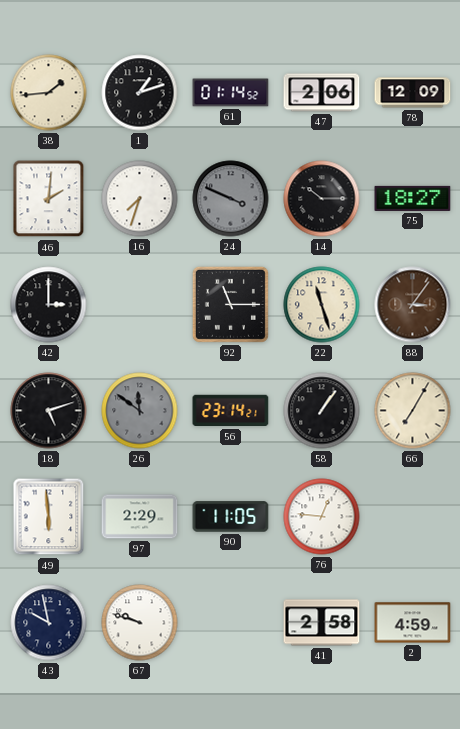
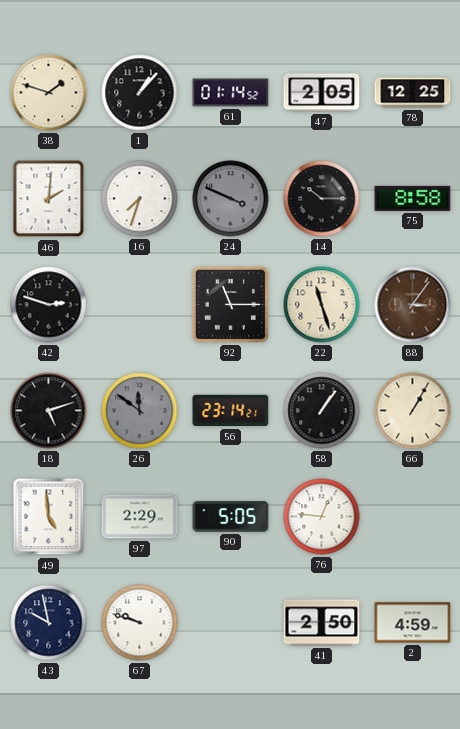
38: 1:44 -> 1:48
1: 1:12 -> 1:07
47: 2:06 -> 2:05
78: 12:09 -> 12:25
75: 18:27 -> 8:58
42: 3:00 -> 2:48
66: 7:05 -> 1:05
49: 5:59 -> 4:59
90: 11:05 -> 5:05
41: 2:58 -> 2:50
